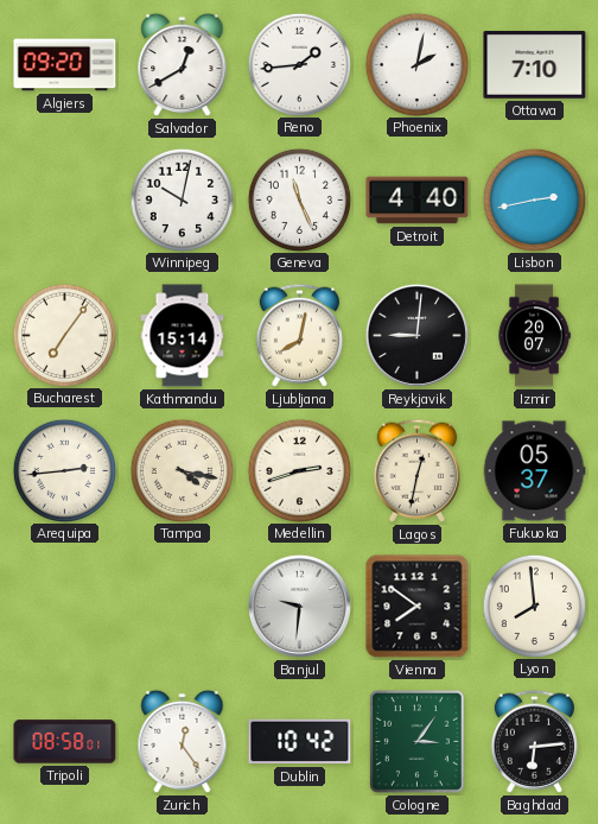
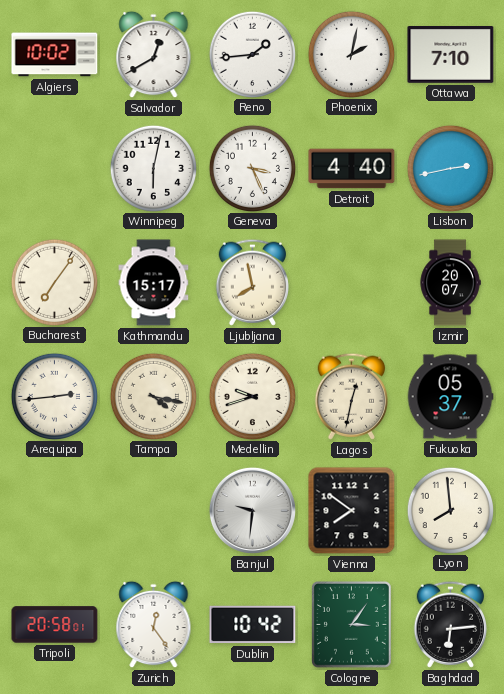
Algiers: 09:20 -> 10:02
Winnipeg: 10:02 -> 6:02
Geneva: 11:26 -> 3:26
Kathmandu: 15:14 -> 15:17
Ljubljana: 8:02 -> 7:58
Reykjavik: 9:01 -> none
Medellin: 2:42 -> 9:42
Tripoli: 08:58 -> 20:58
